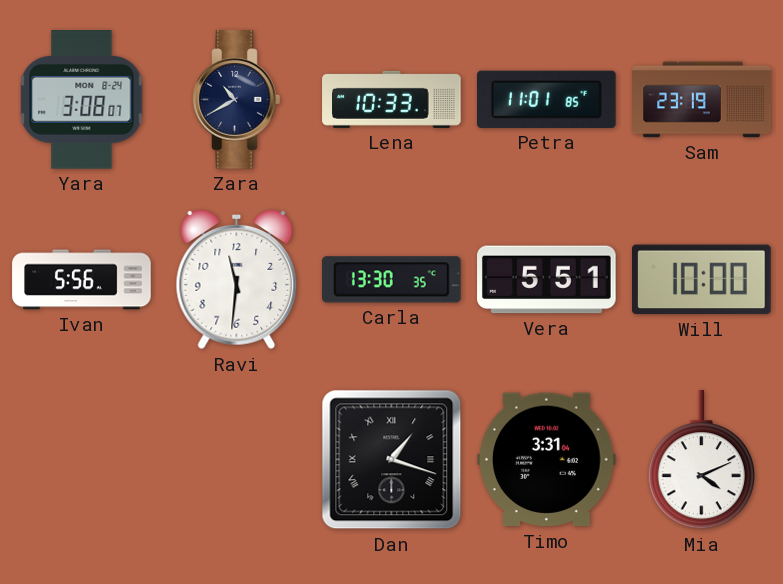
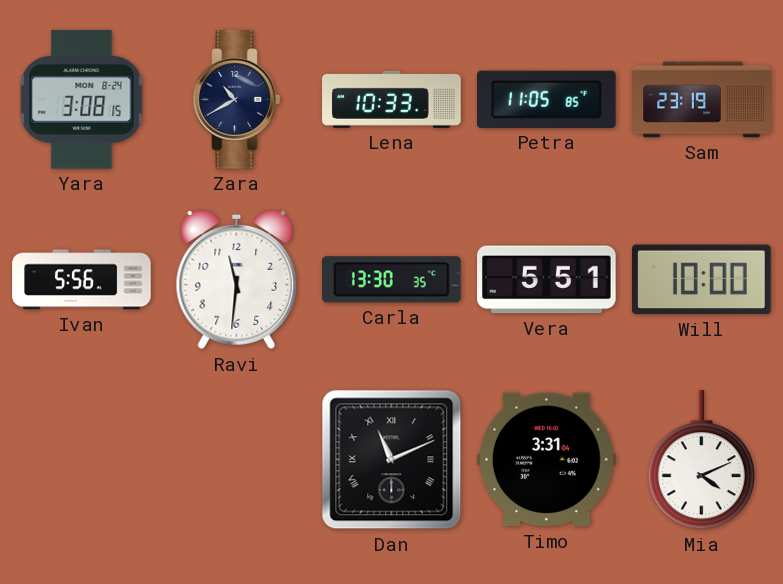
Yara: 3:08:07 -> 3:08:15
Petra: 11:01 -> 11:05
Dan: 1:18 -> 11:11
